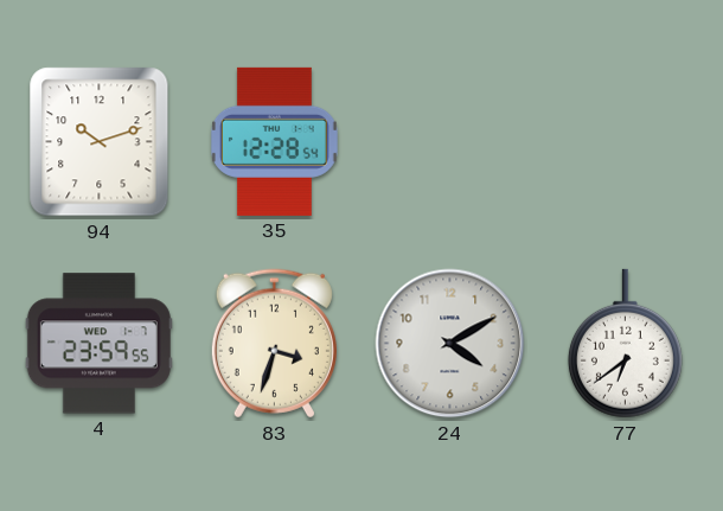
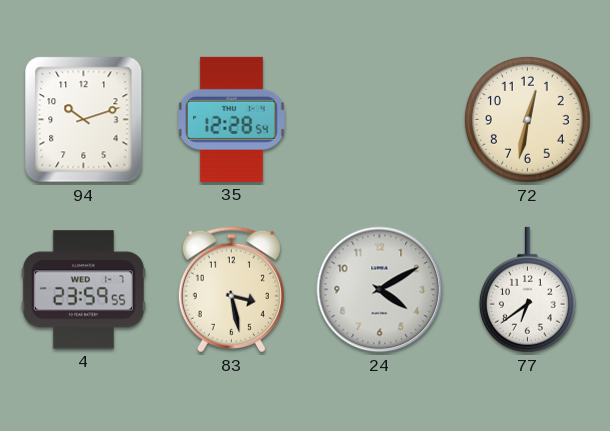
72: none -> 12:32
83: 3:33 -> 3:28
